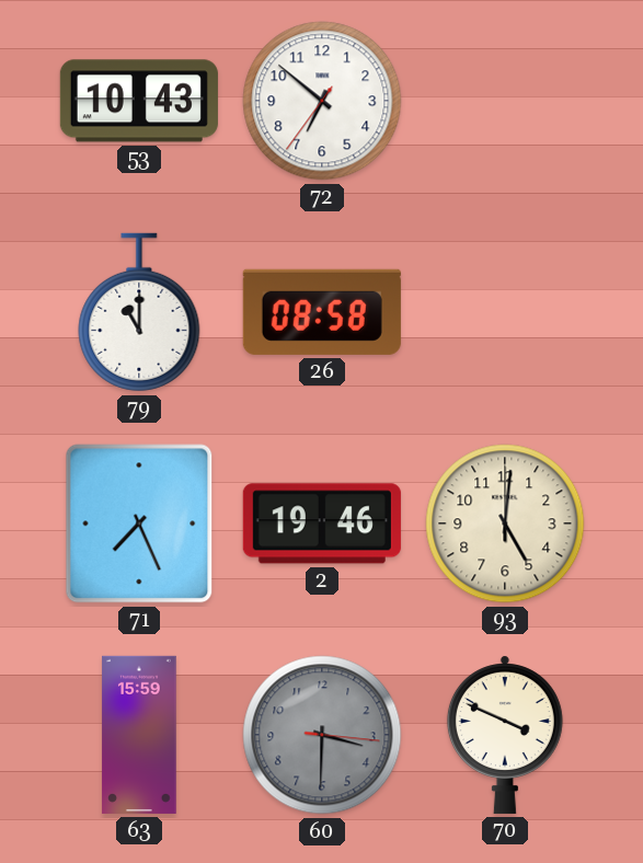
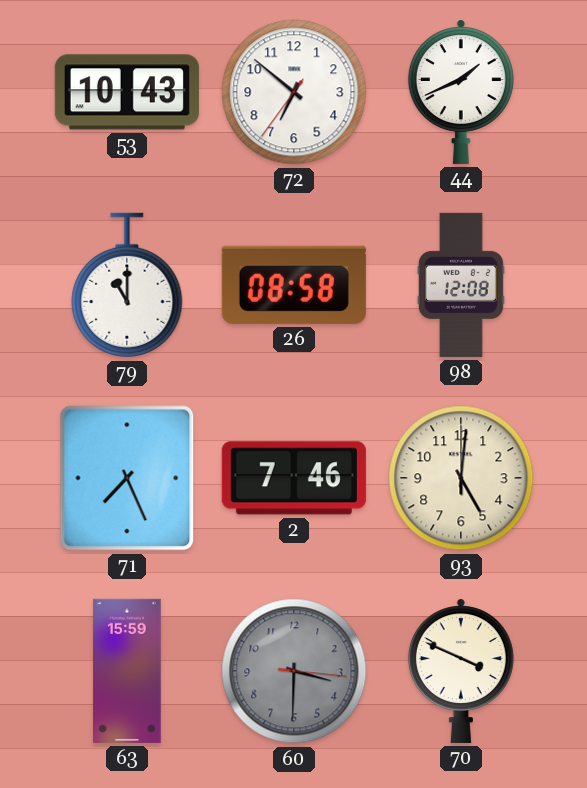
44: none -> 1:41
98: none -> 12:08
2: 19:46 -> 7:46
